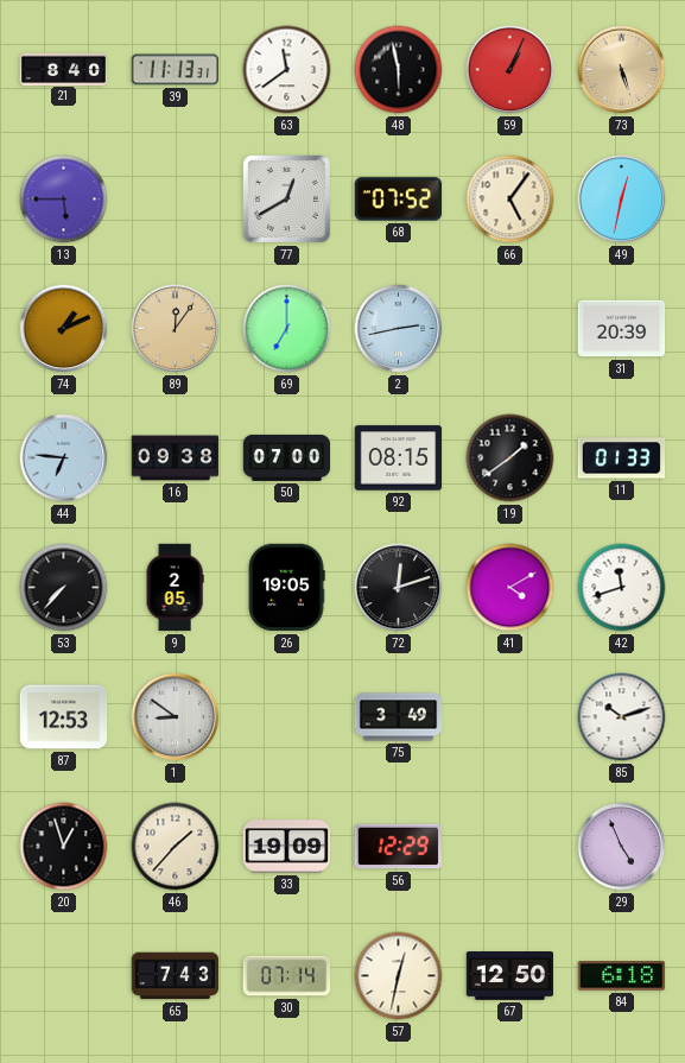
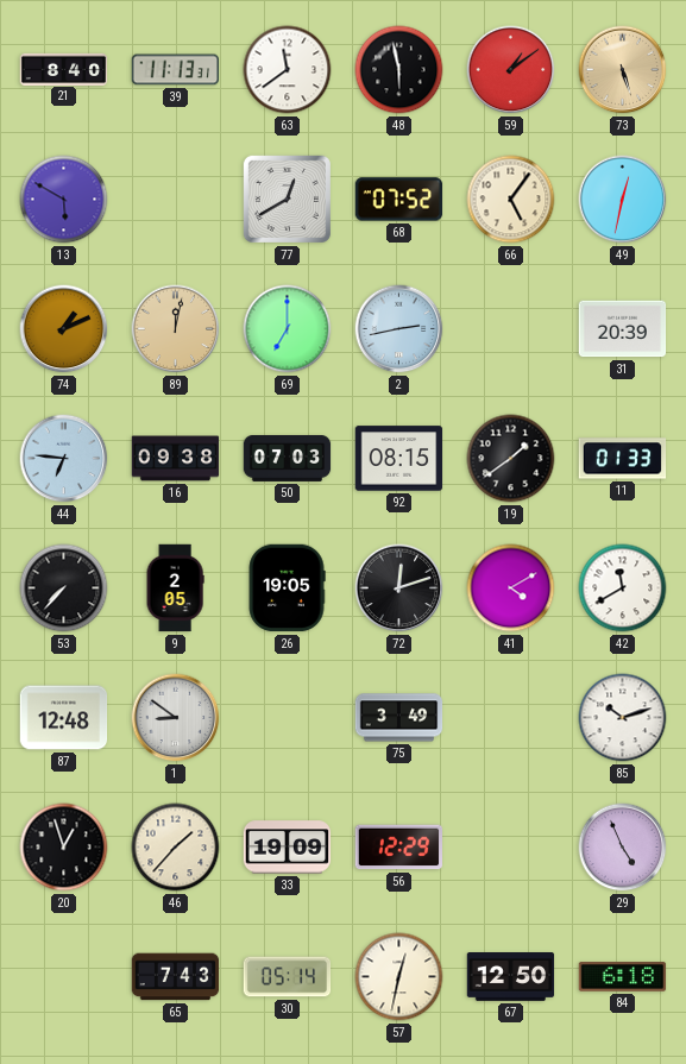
59: 1:04 -> 1:09
13: 5:45 -> 5:50
89: 12:06 -> 12:02
50: 07:00 -> 07:03
42: 11:42 -> 11:40
87: 12:53 -> 12:48
30: 07:14 -> 05:14
